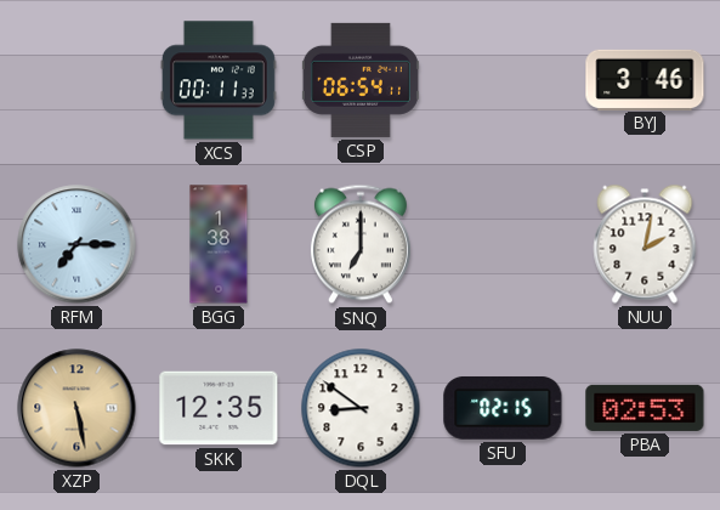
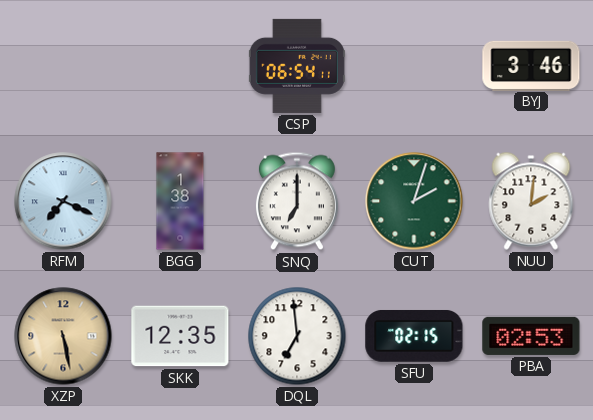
XCS: 00:11 -> none
RFM: 7:15 -> 7:19
CUT: none -> 2:03
NUU: 2:02 -> 2:01
DQL: 8:51 -> 6:59
